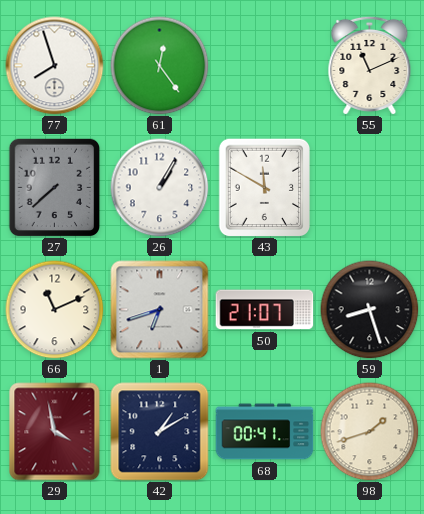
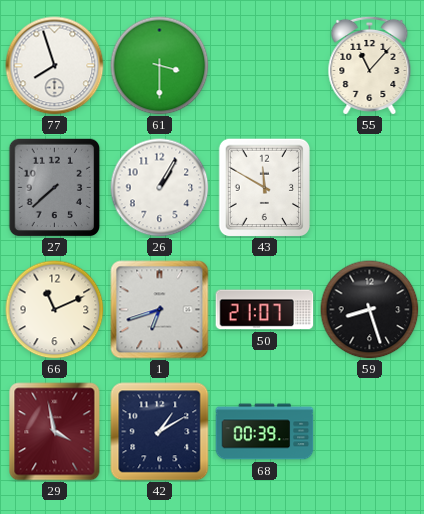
61: 12:24 -> 3:30
55: 11:11 -> 11:07
68: 00:41 -> 00:39
98: 1:42 -> none
